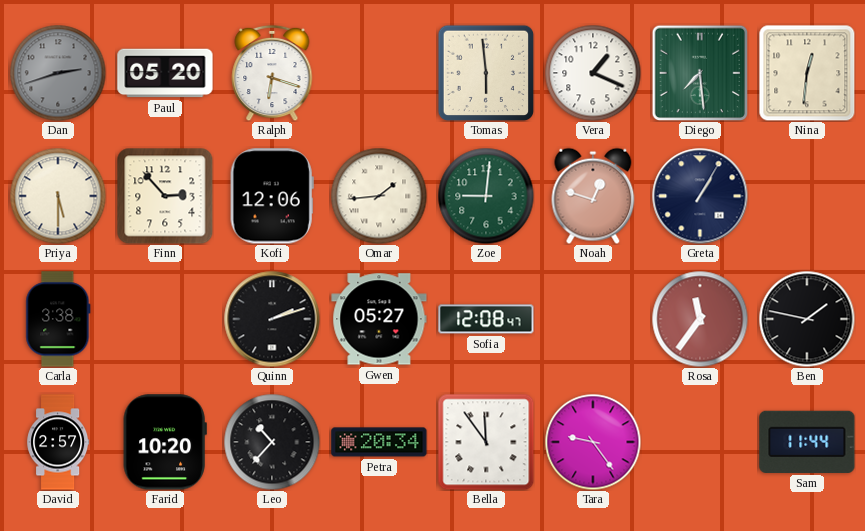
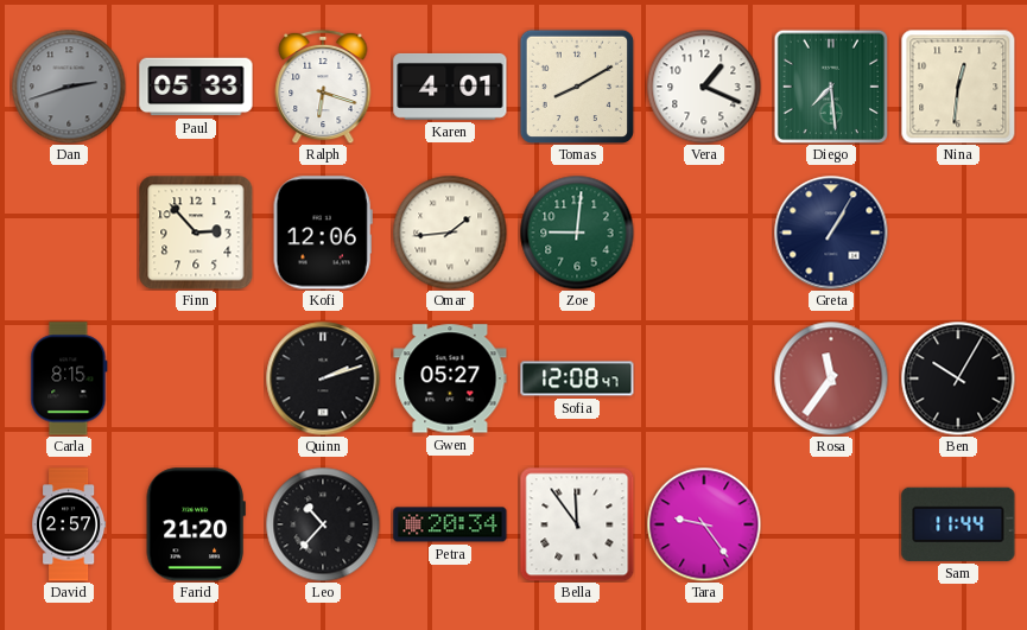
Paul: 05:20 -> 05:33
Karen: none -> 4:01
Tomas: 5:59 -> 8:10
Priya: 5:30 -> none
Noah: 12:48 -> none
Carla: 3:38 -> 8:15
Ben: 1:47 -> 10:05
Farid: 10:20 -> 21:20
